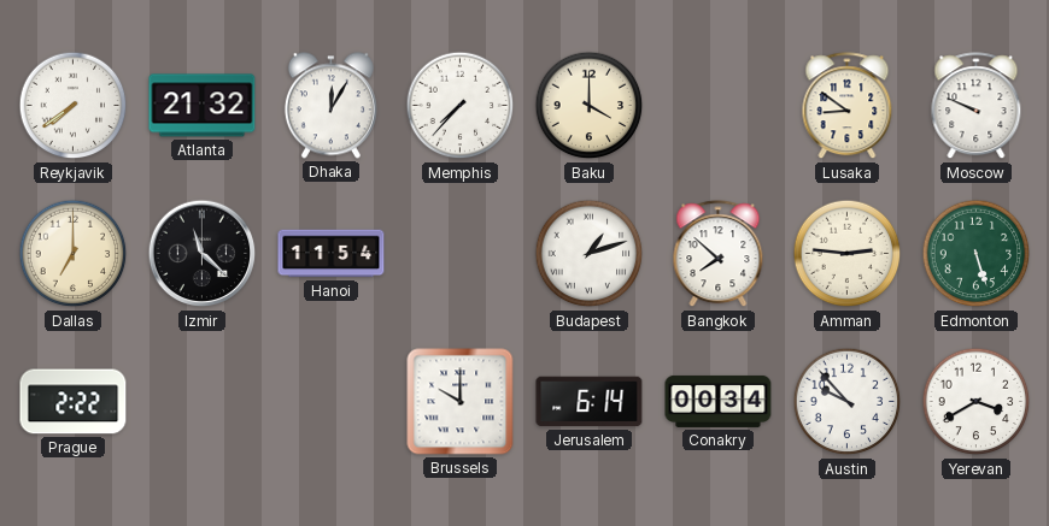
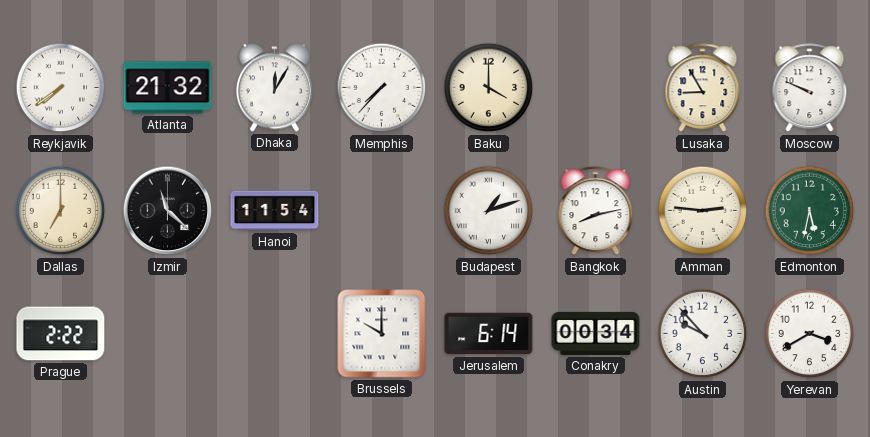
Lusaka: 8:51 -> 8:55
Bangkok: 7:52 -> 8:13
Edmonton: 5:27 -> 5:32
